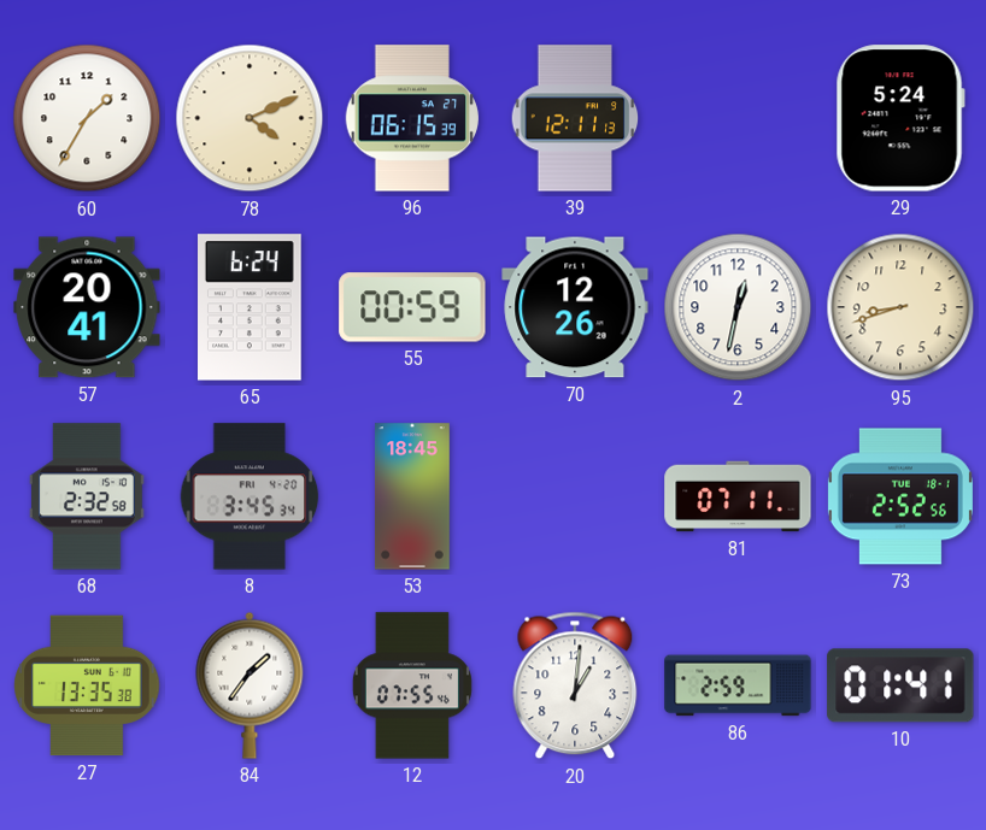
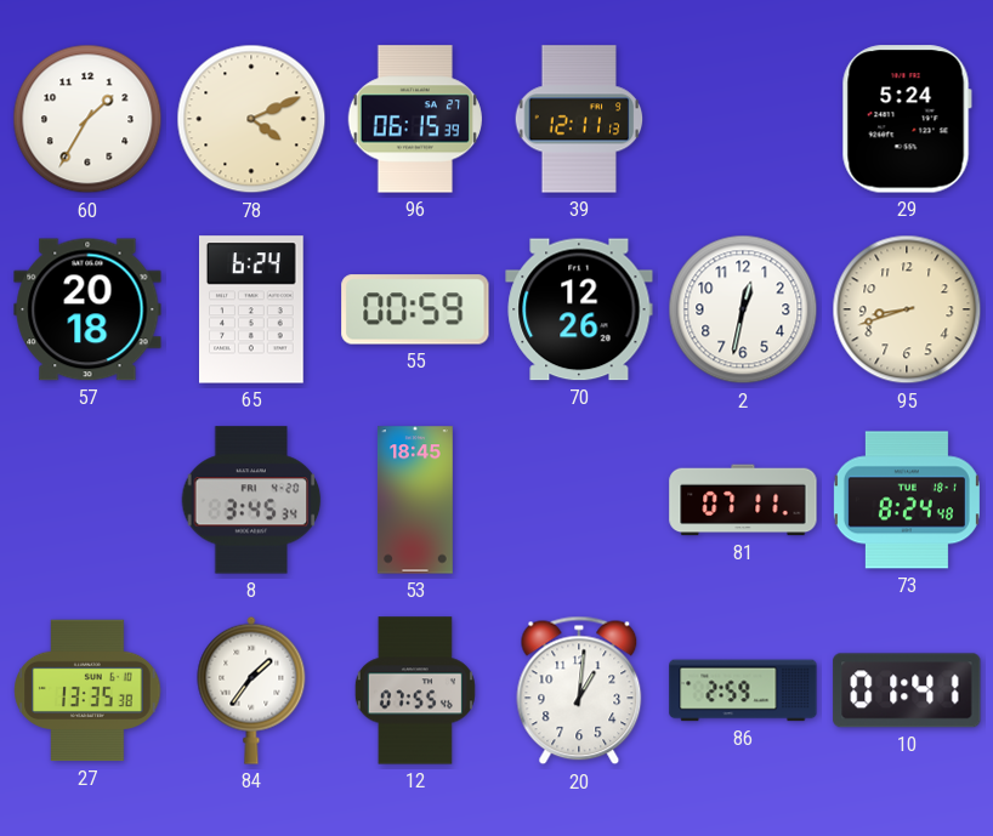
57: 20:41 -> 20:18
68: 2:32 -> none
73: 2:52 -> 8:24
